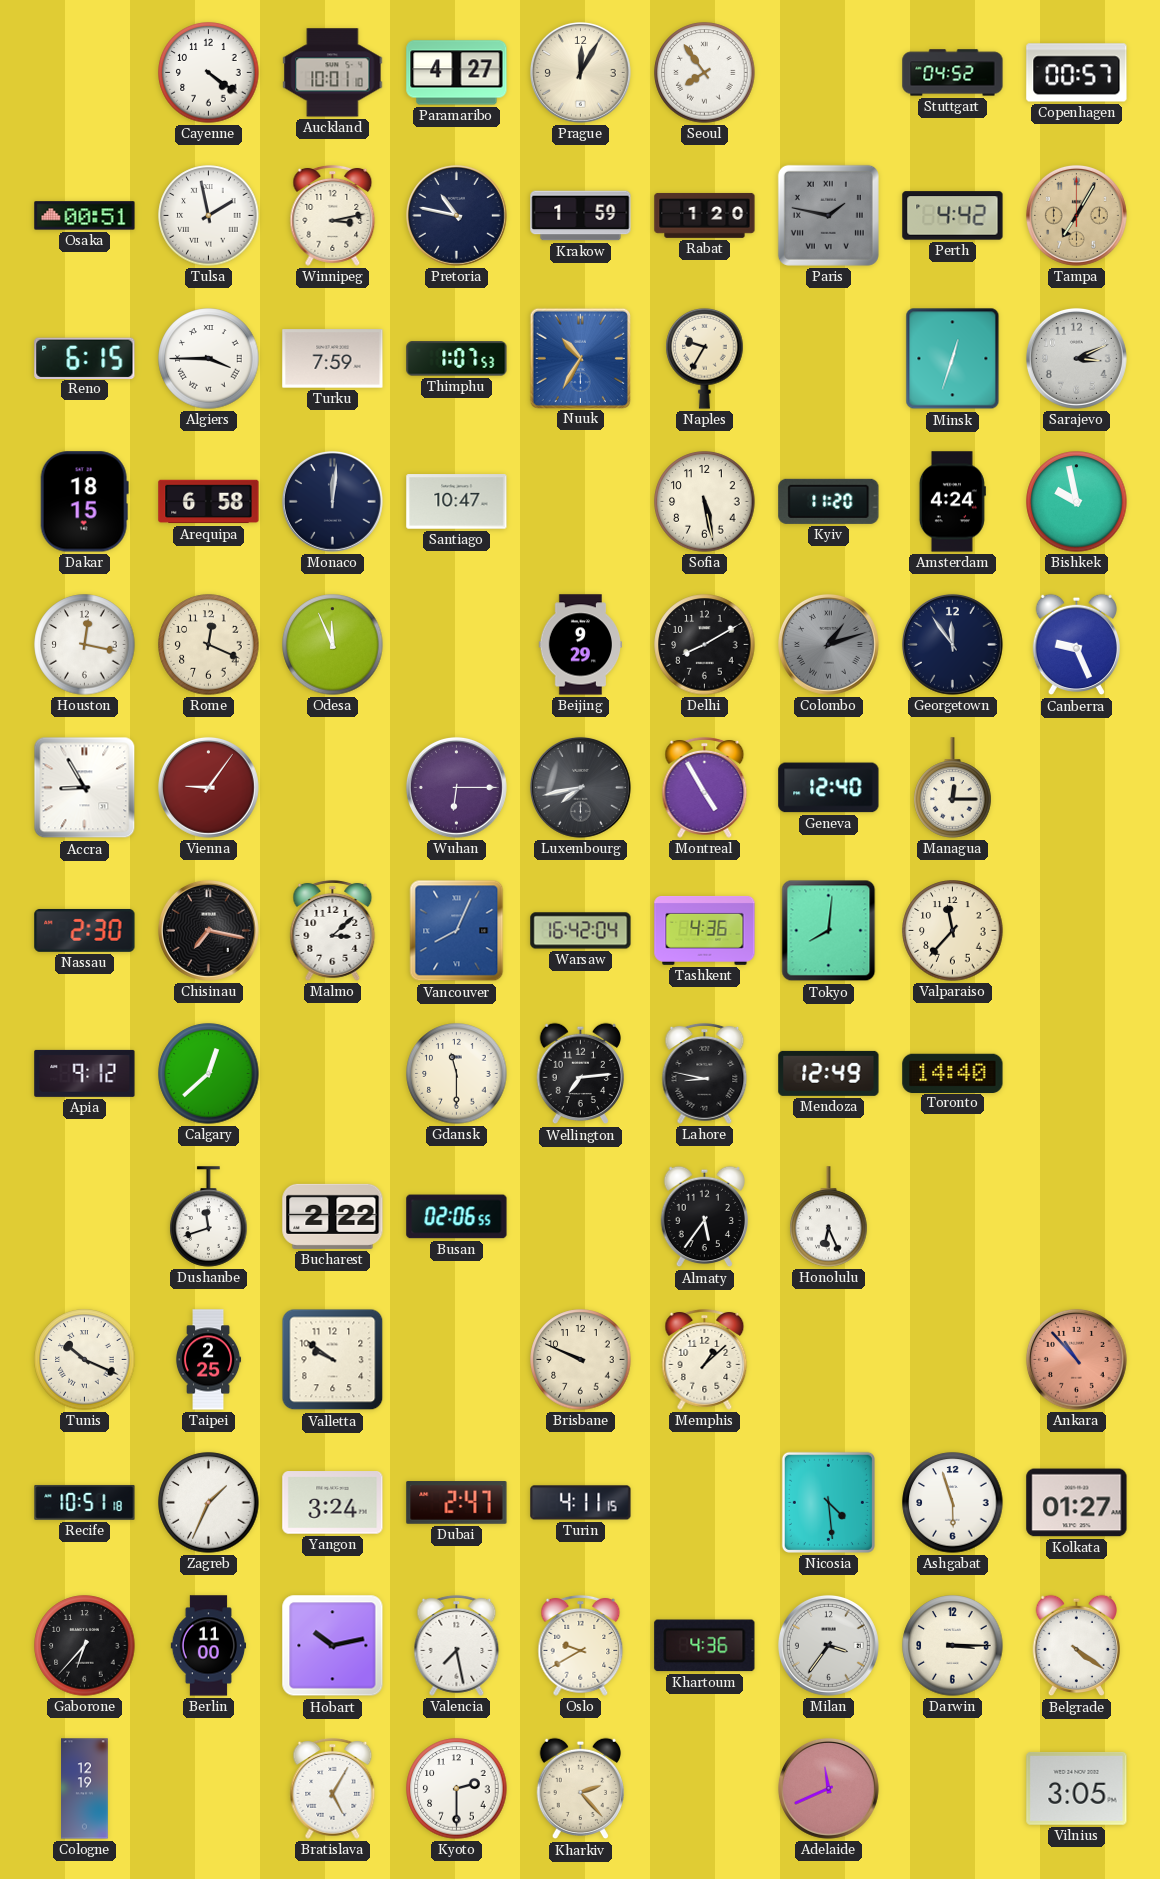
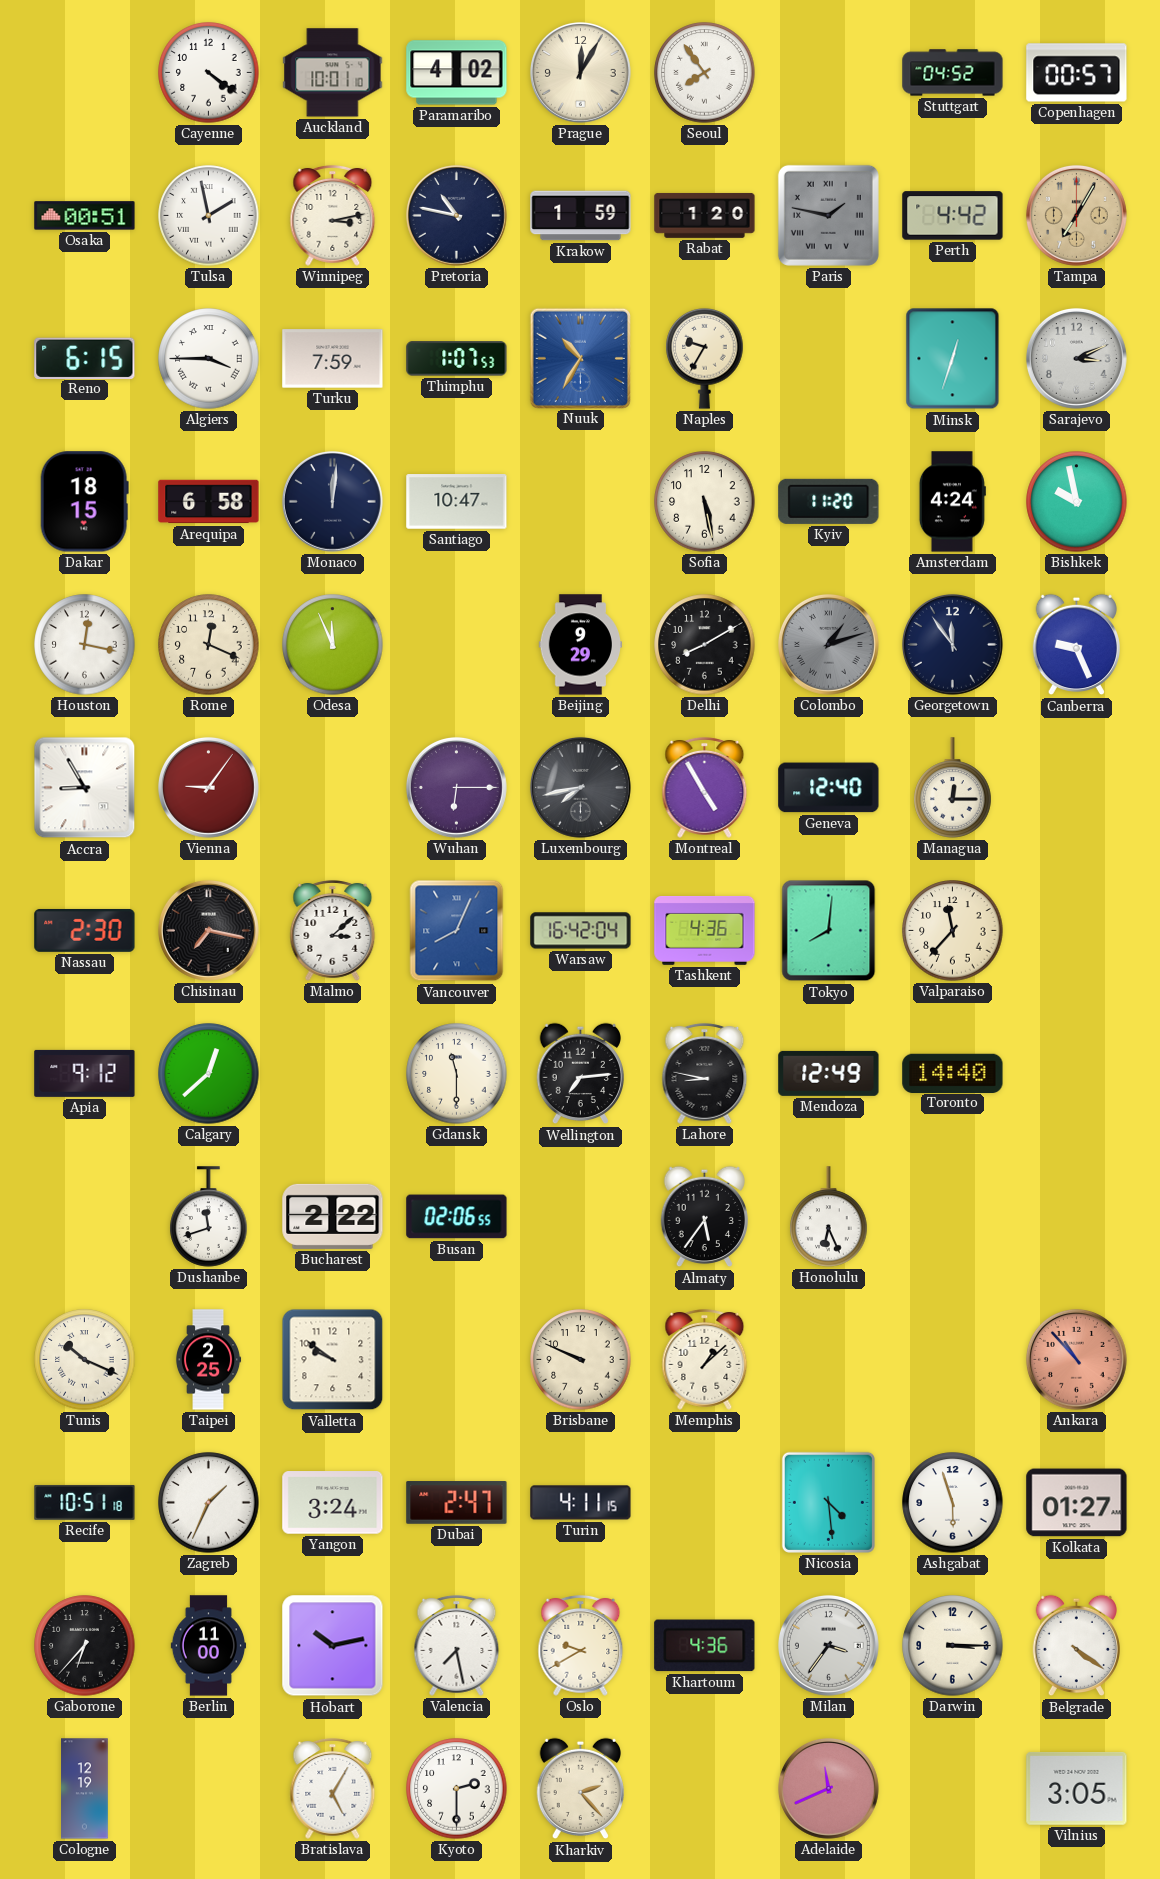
Paramaribo: 4:27 -> 4:02
